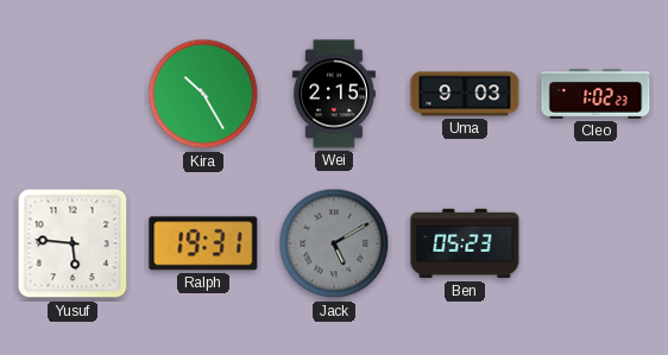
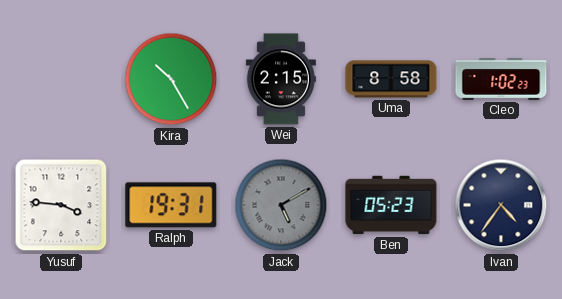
Uma: 9:03 -> 8:58
Yusuf: 5:46 -> 3:46
Ivan: none -> 4:36
